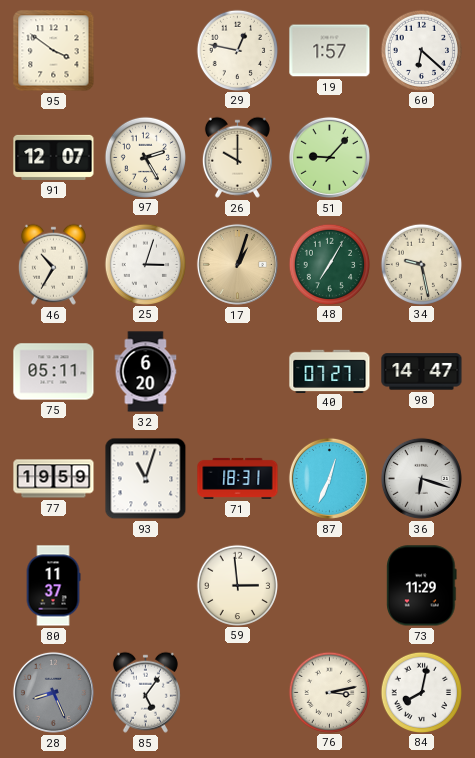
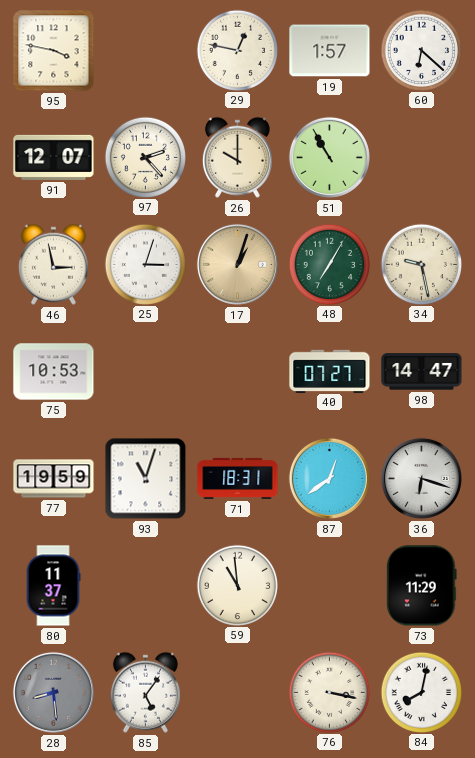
95: 3:51 -> 3:47
97: 2:25 -> 2:23
51: 9:07 -> 10:55
46: 10:35 -> 2:58
75: 05:11 -> 10:53
32: 6:20 -> none
87: 12:34 -> 12:39
59: 2:59 -> 10:59
28: 8:26 -> 8:29
76: 3:13 -> 3:17
